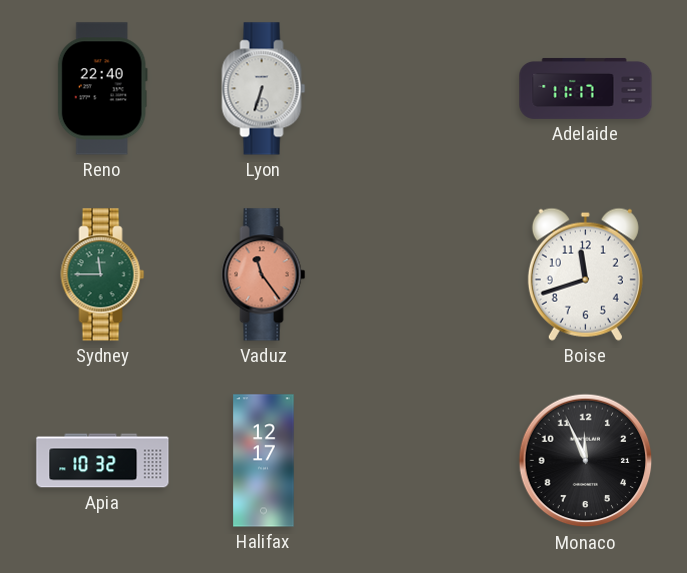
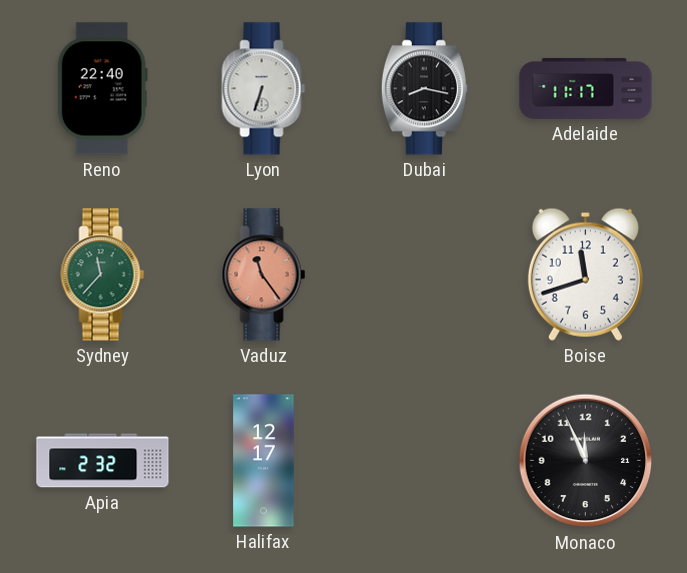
Dubai: none -> 8:17
Sydney: 11:45 -> 11:37
Apia: 10:32 -> 2:32
